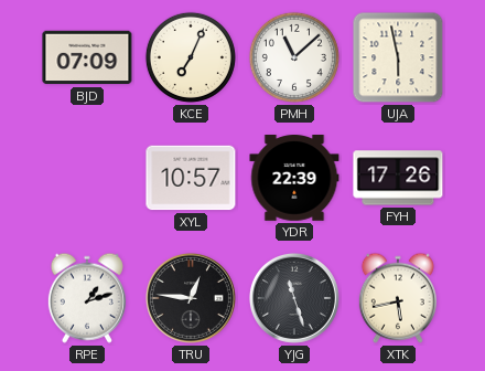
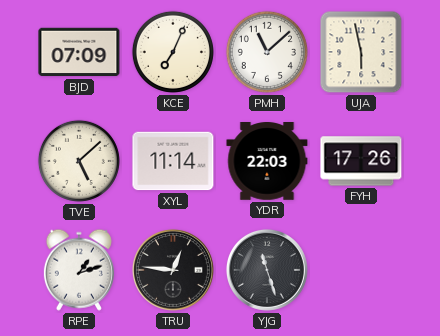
TVE: none -> 5:08
XYL: 10:57 -> 11:14
YDR: 22:39 -> 22:03
XTK: 5:43 -> none
